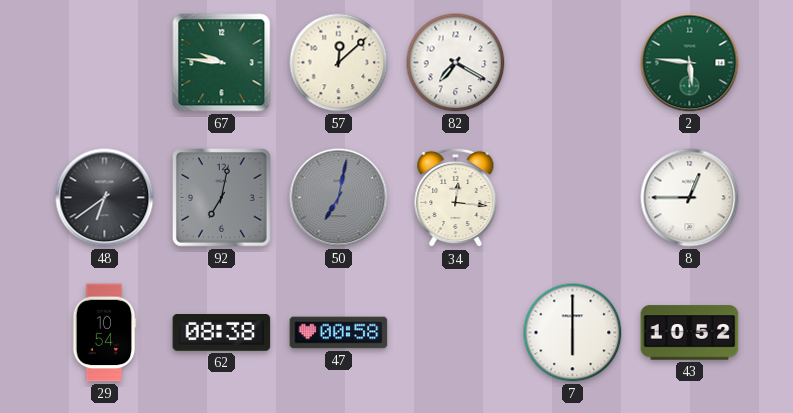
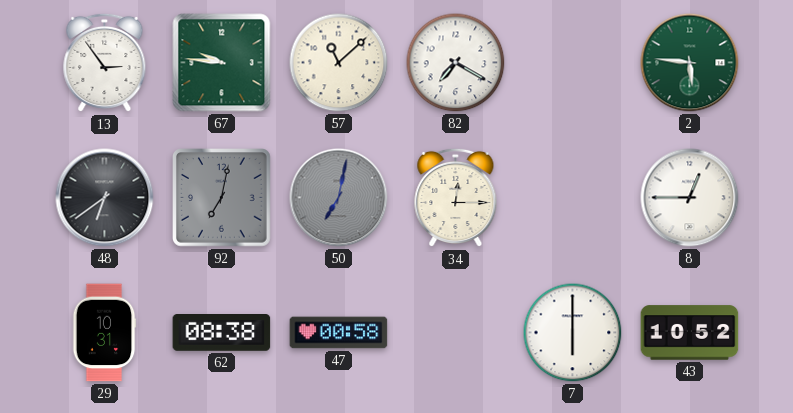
13: none -> 2:54
57: 12:08 -> 11:08
34: 12:16 -> 12:15
29: 10:54 -> 10:31
